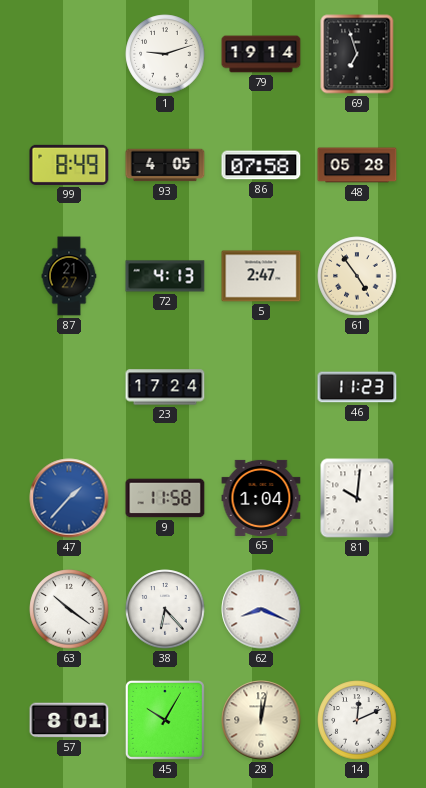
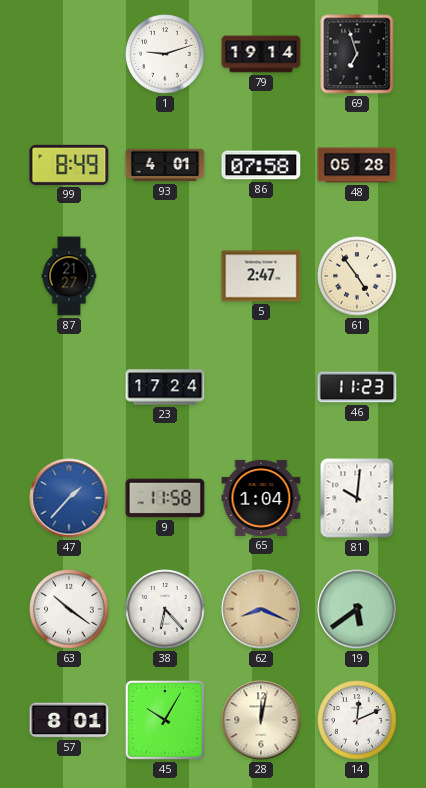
93: 4:05 -> 4:01
72: 4:13 -> none
62 dial: white -> champagne
19: none -> 5:39
